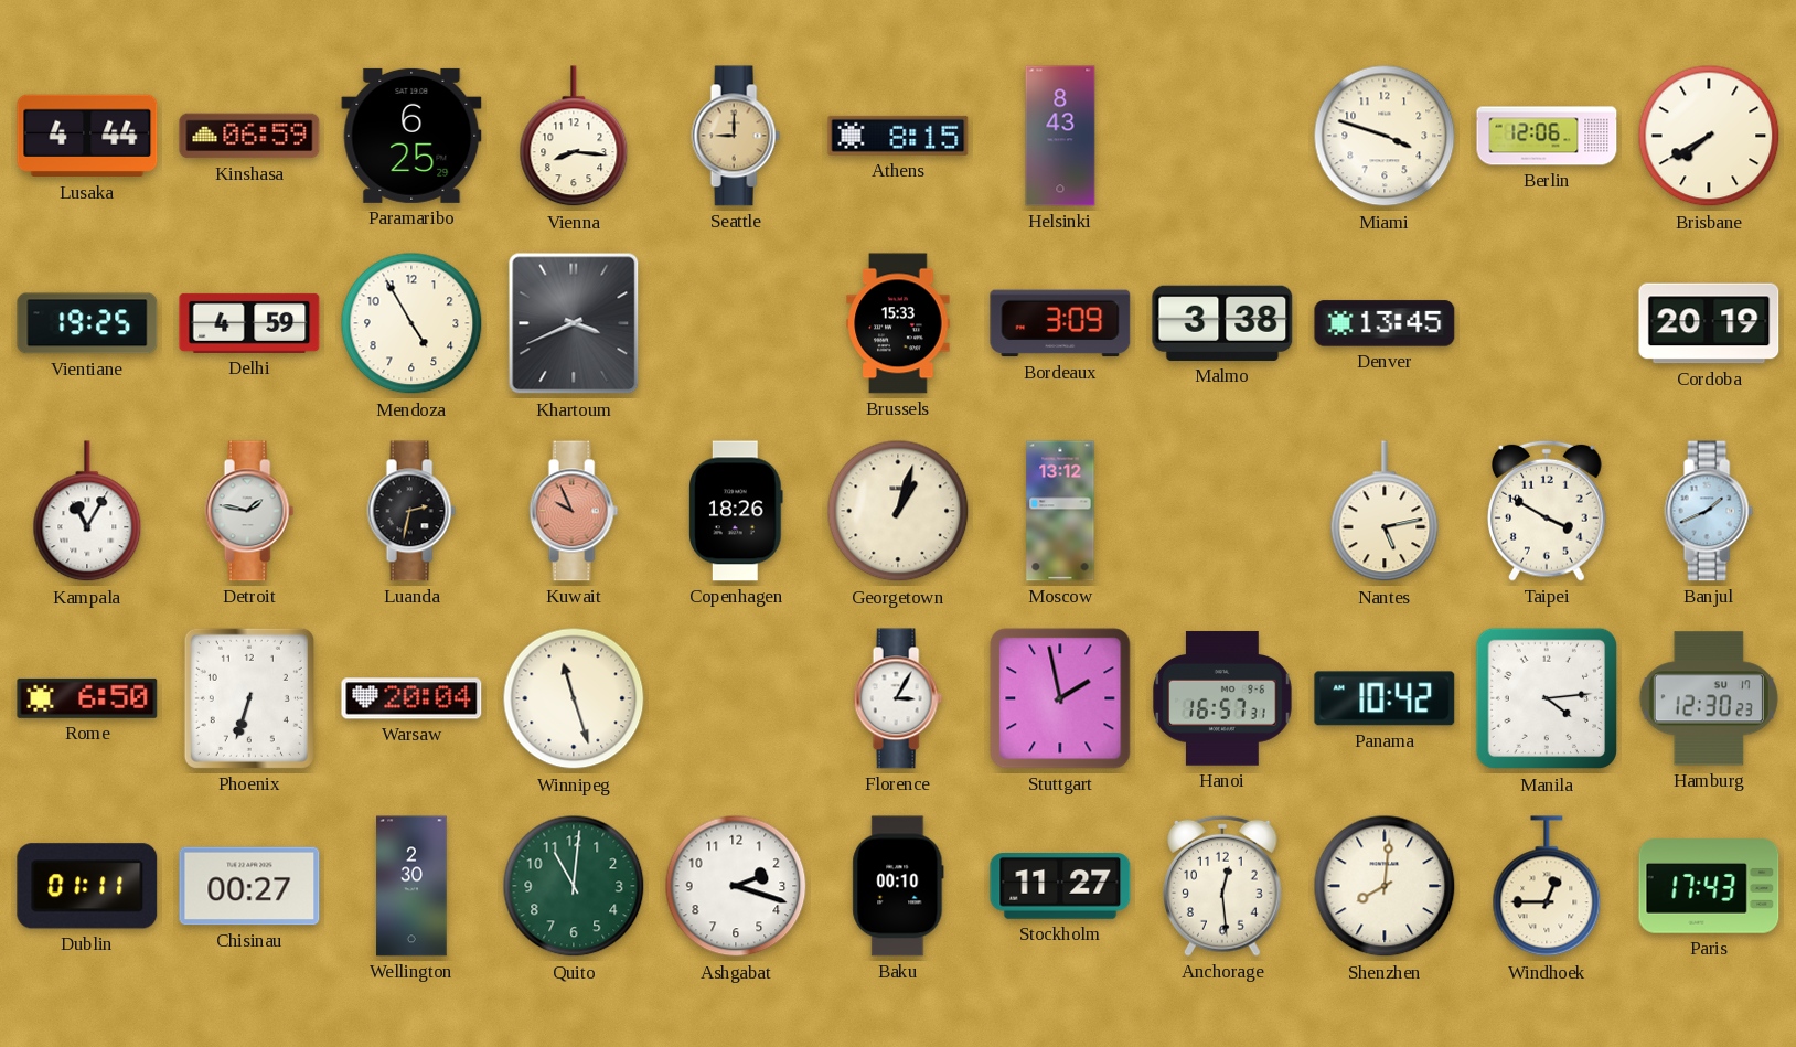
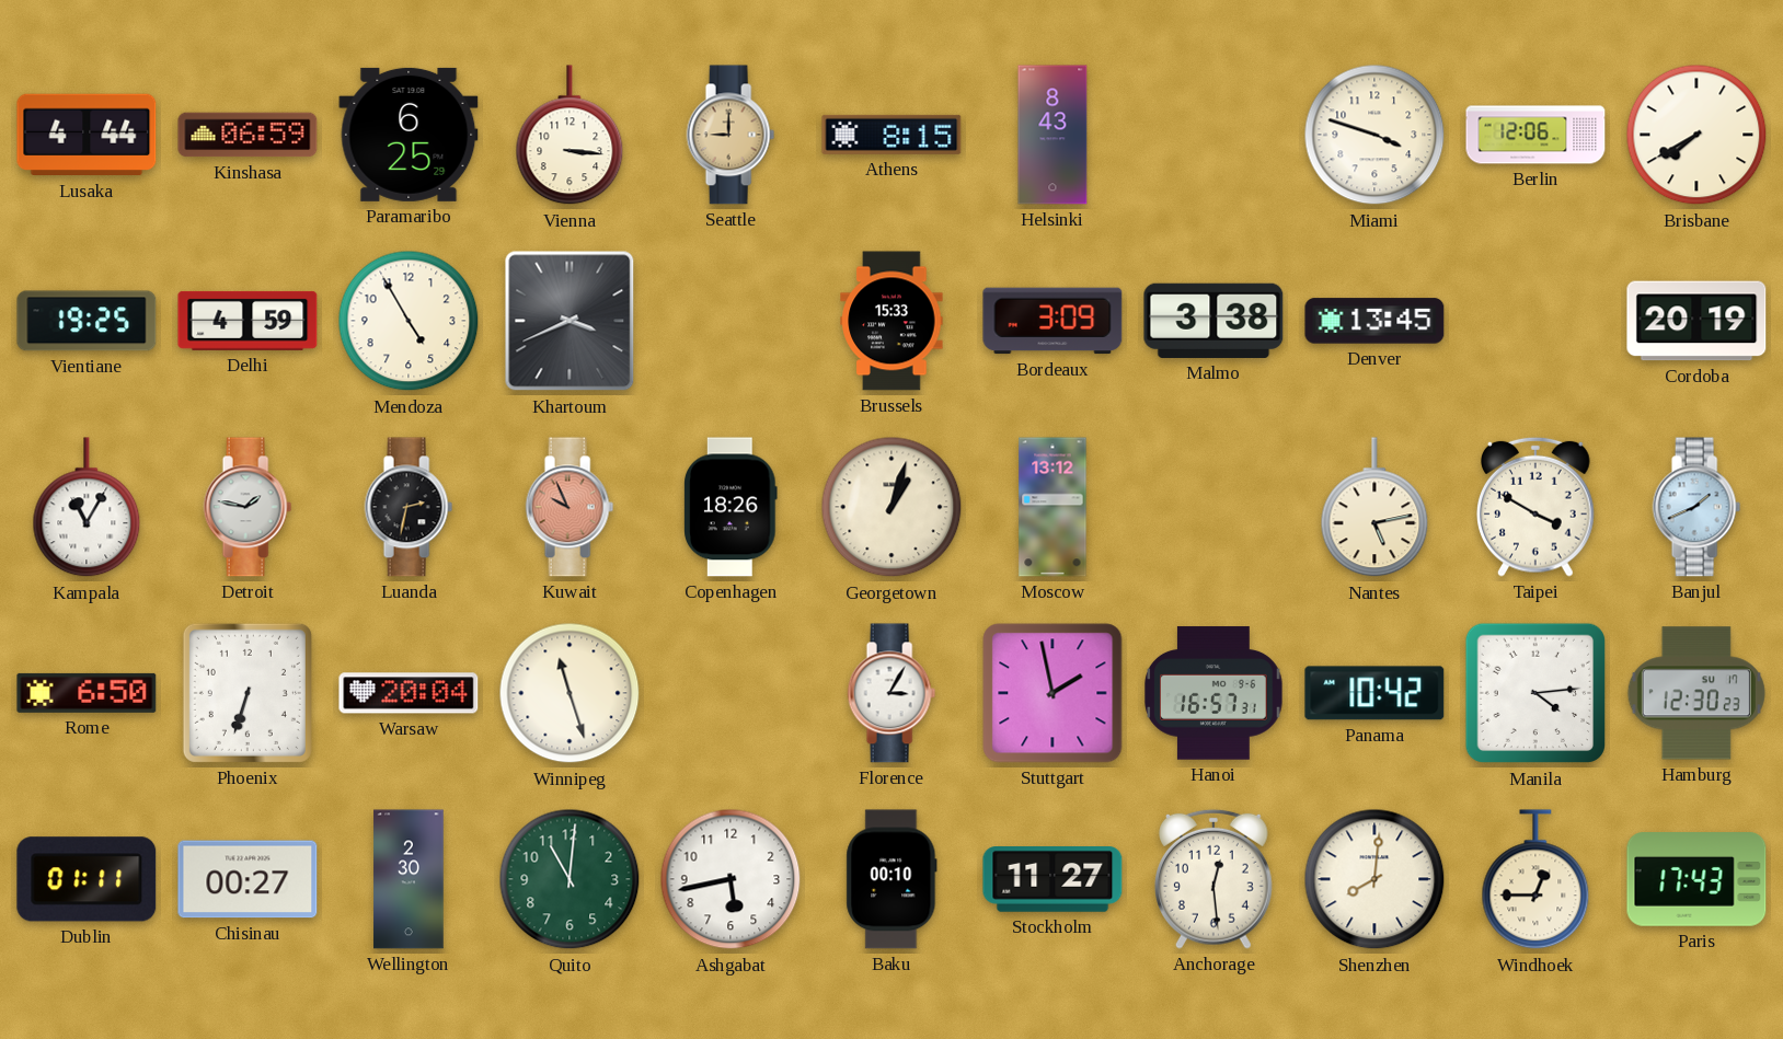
Vienna: 8:16 -> 3:16
Ashgabat: 2:18 -> 5:43
